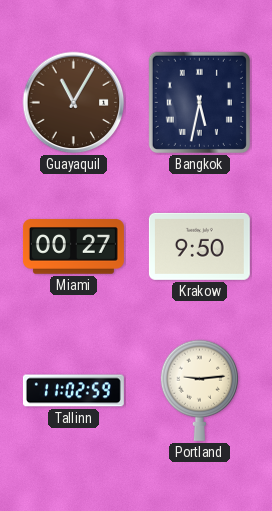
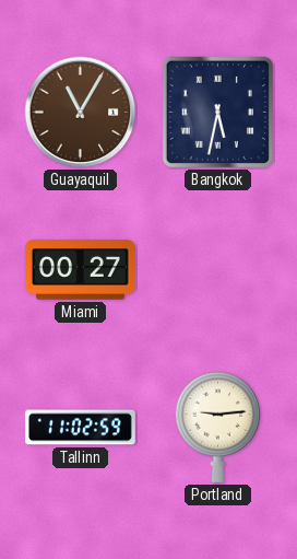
Krakow: 9:50 -> none
